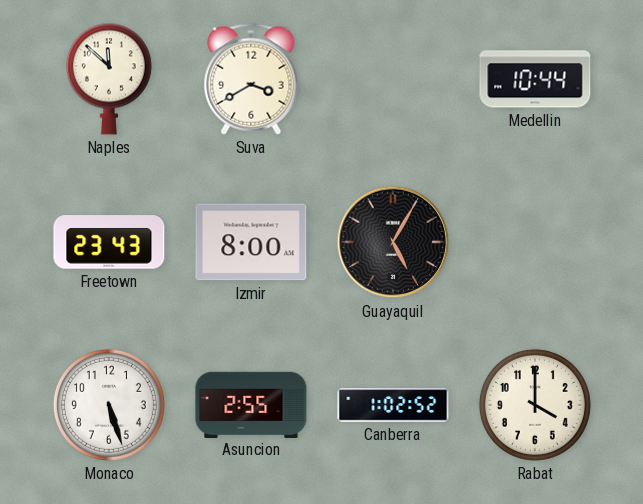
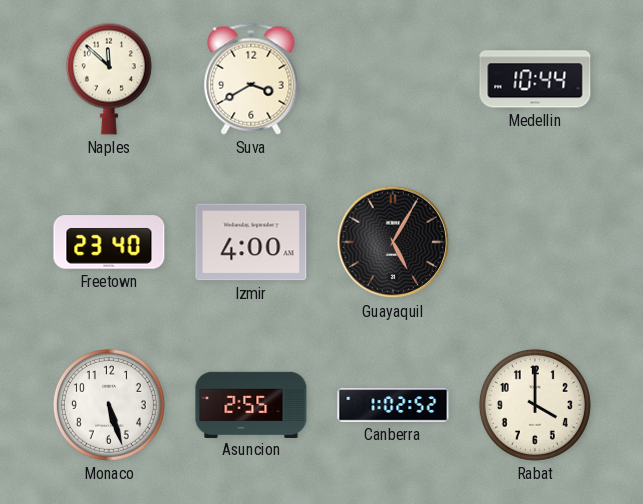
Freetown: 23:43 -> 23:40
Izmir: 8:00 -> 4:00
